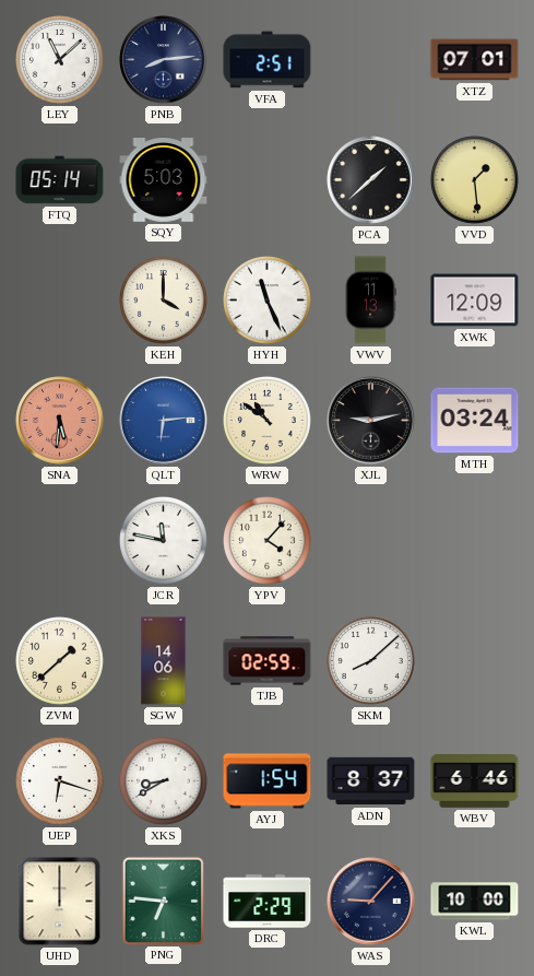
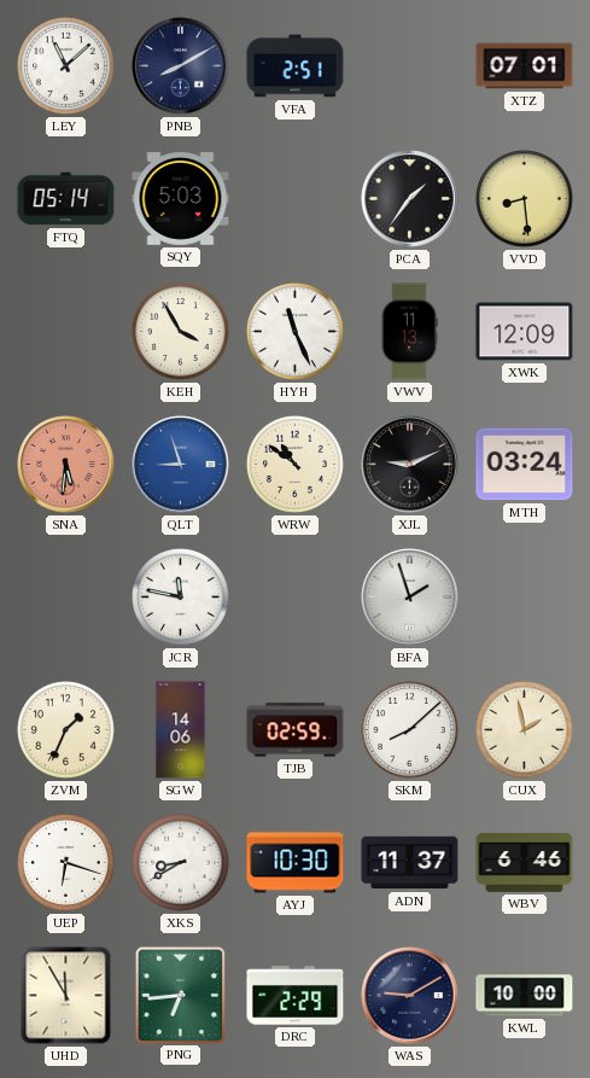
PNB: 8:14 -> 8:10
PCA: 1:38 -> 1:36
VVD: 1:29 -> 8:29
KEH: 4:00 -> 3:55
QLT: 6:14 -> 8:57
XJL: 9:13 -> 9:11
YPV: 4:07 -> none
BFA: none -> 1:57
ZVM: 1:38 -> 1:34
CUX: none -> 1:58
AYJ: 1:54 -> 10:30
ADN: 8:37 -> 11:37
UHD: 12:00 -> 11:55
PNG: 6:46 -> 6:44
WAS: 9:07 -> 9:10
